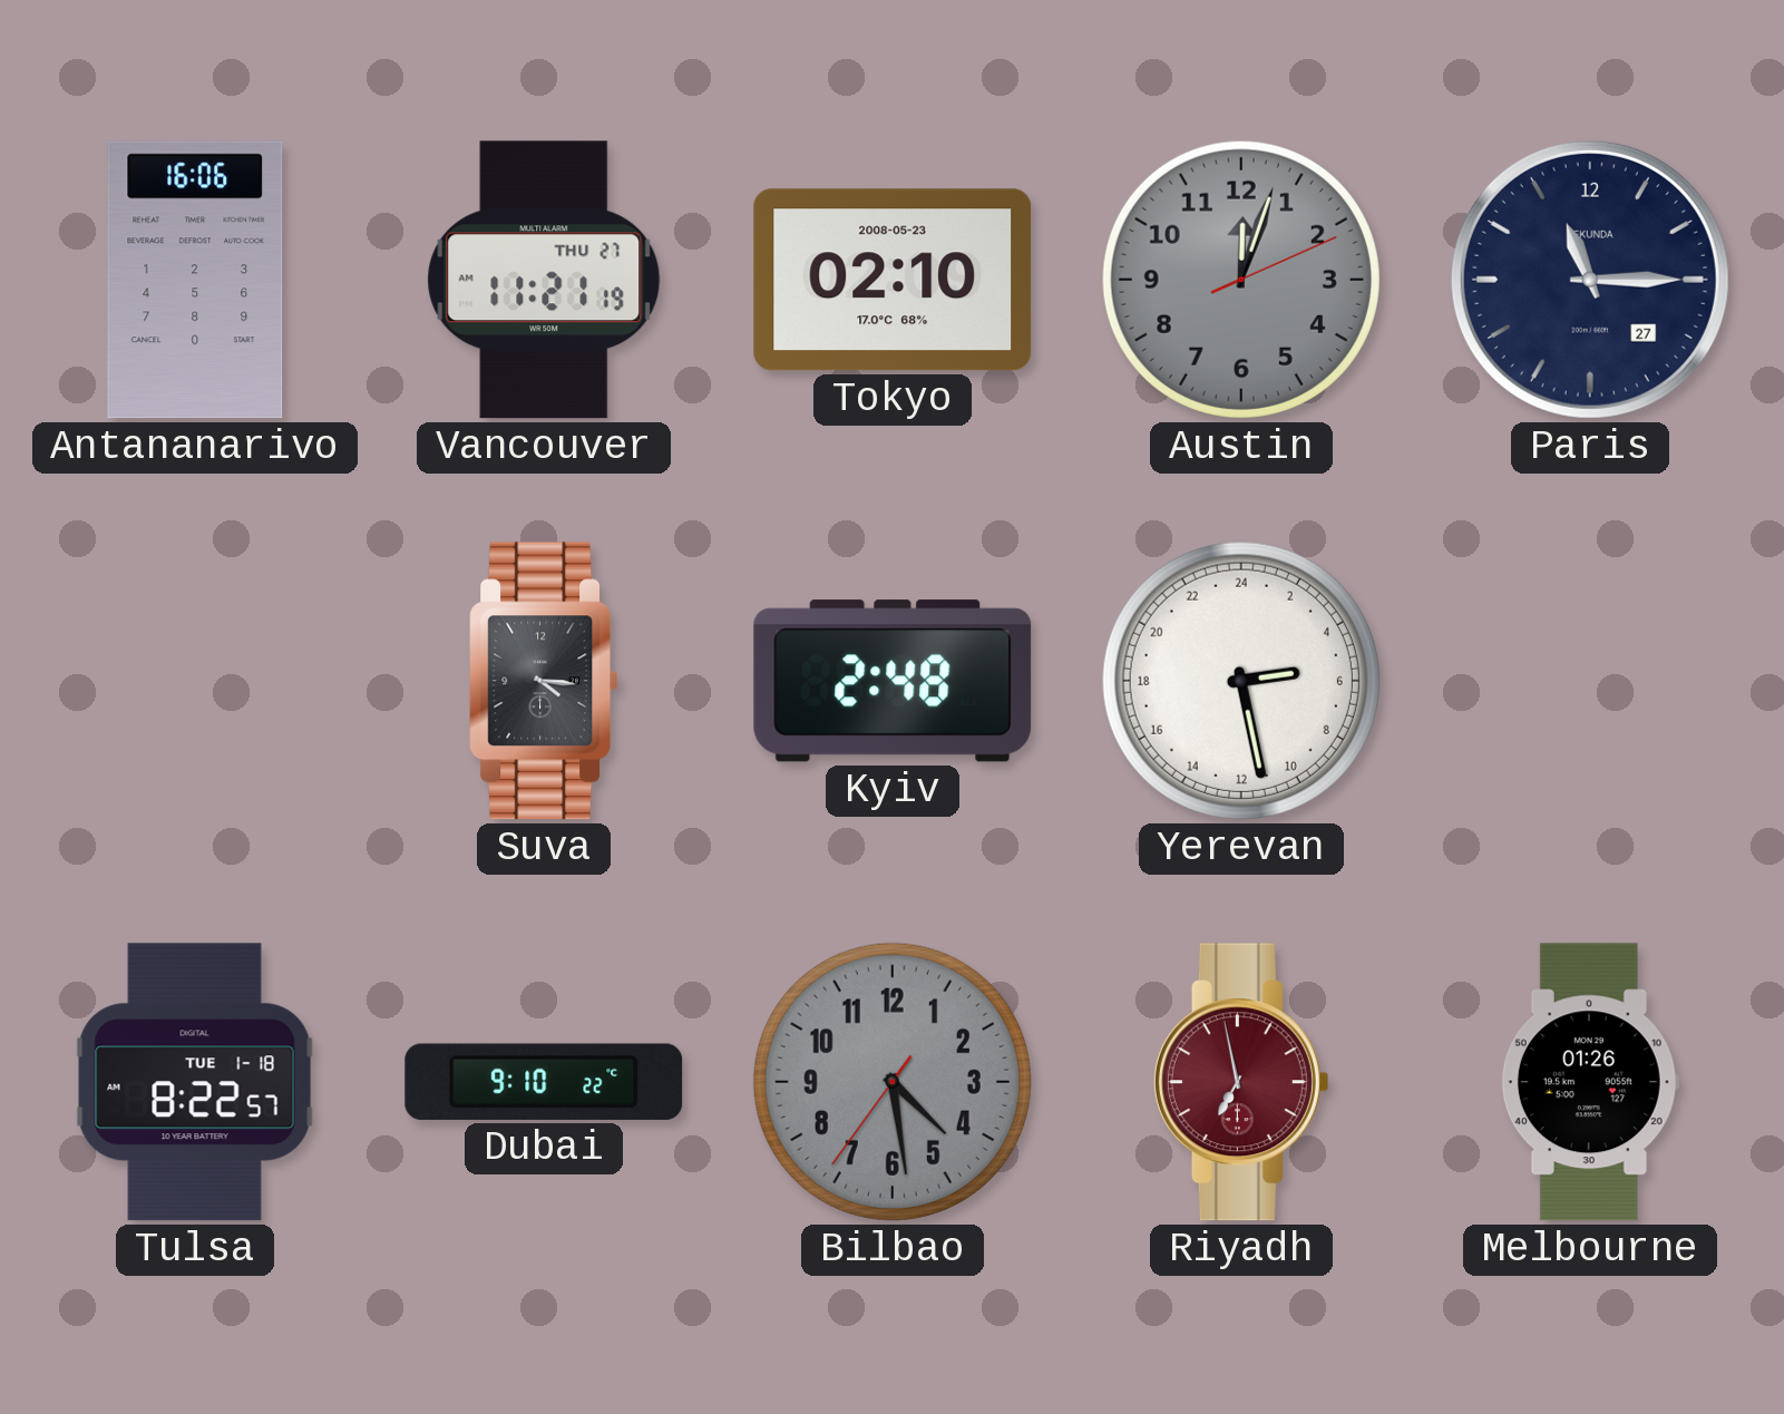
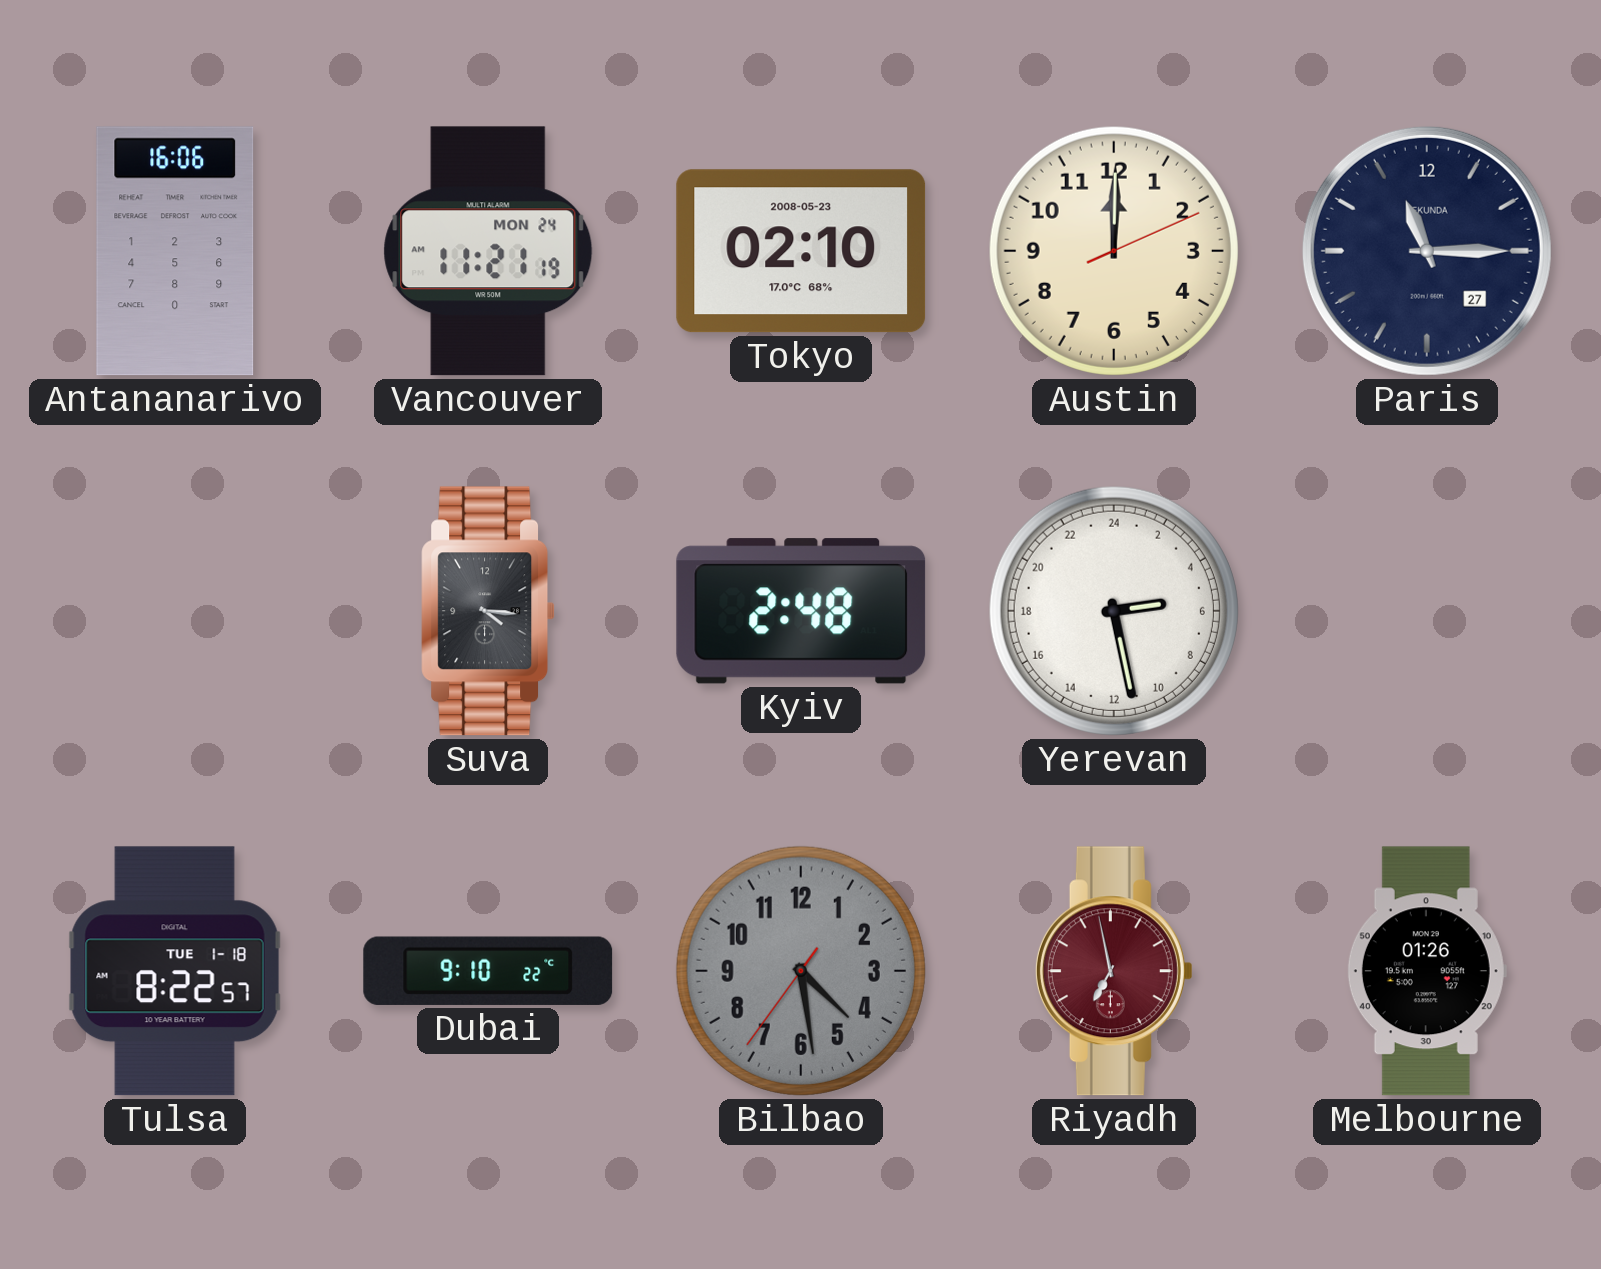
Vancouver date: THU 27 -> MON 24
Austin: 12:03 -> 12:00
Austin dial: grey -> cream
